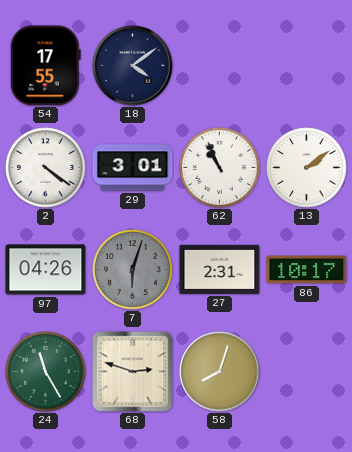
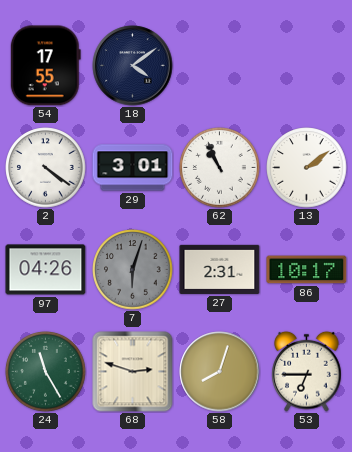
53: none -> 6:45
